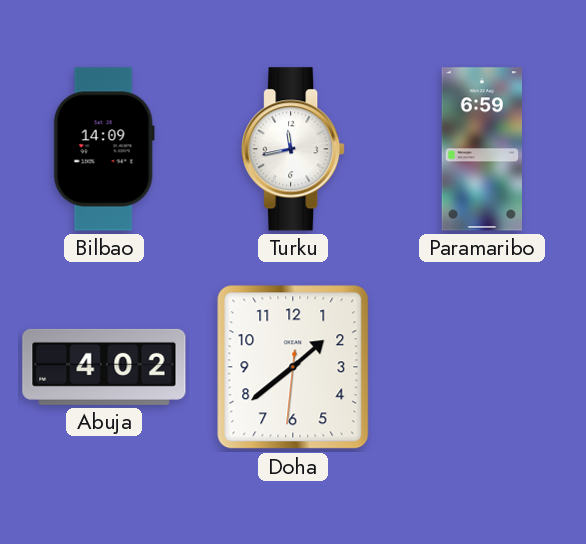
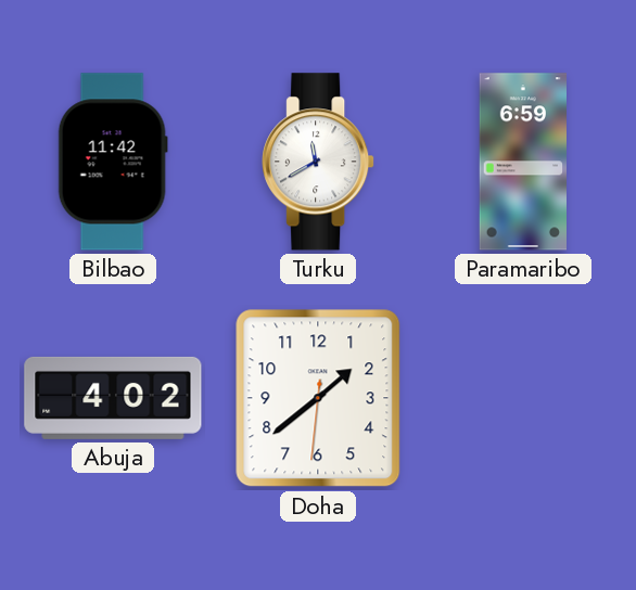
Bilbao: 14:09 -> 11:42
Turku: 11:43 -> 11:40
